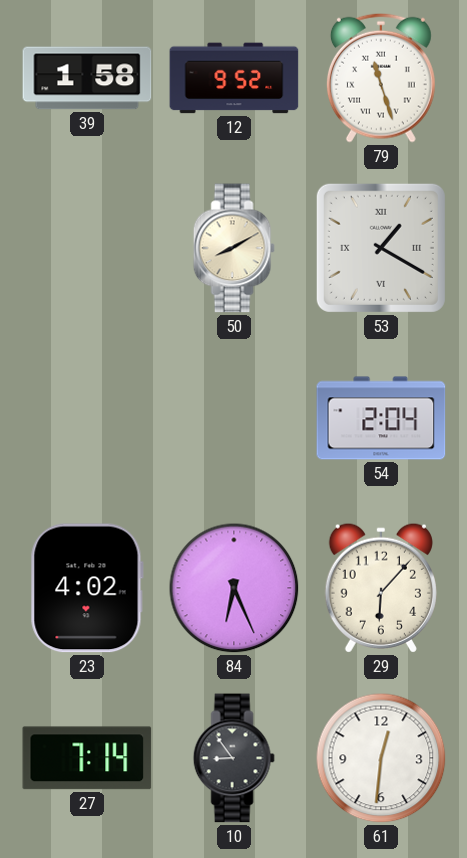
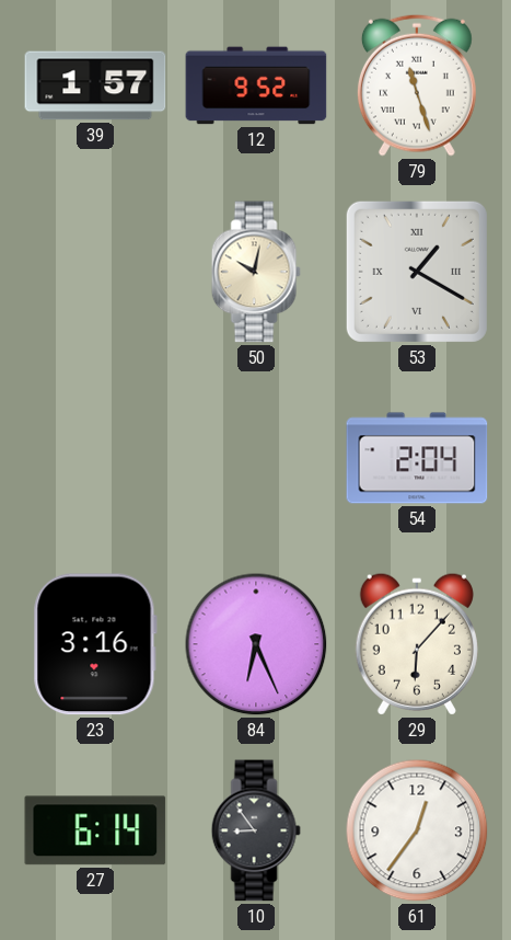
39: 1:58 -> 1:57
50: 8:10 -> 10:02
23: 4:02 -> 3:16
27: 7:14 -> 6:14
61: 12:31 -> 12:36
